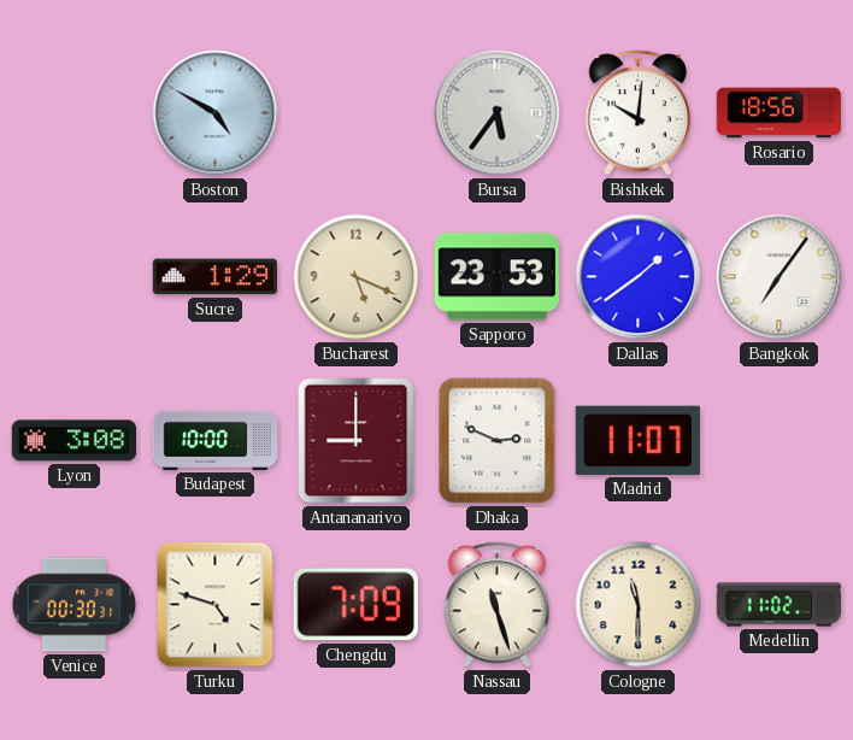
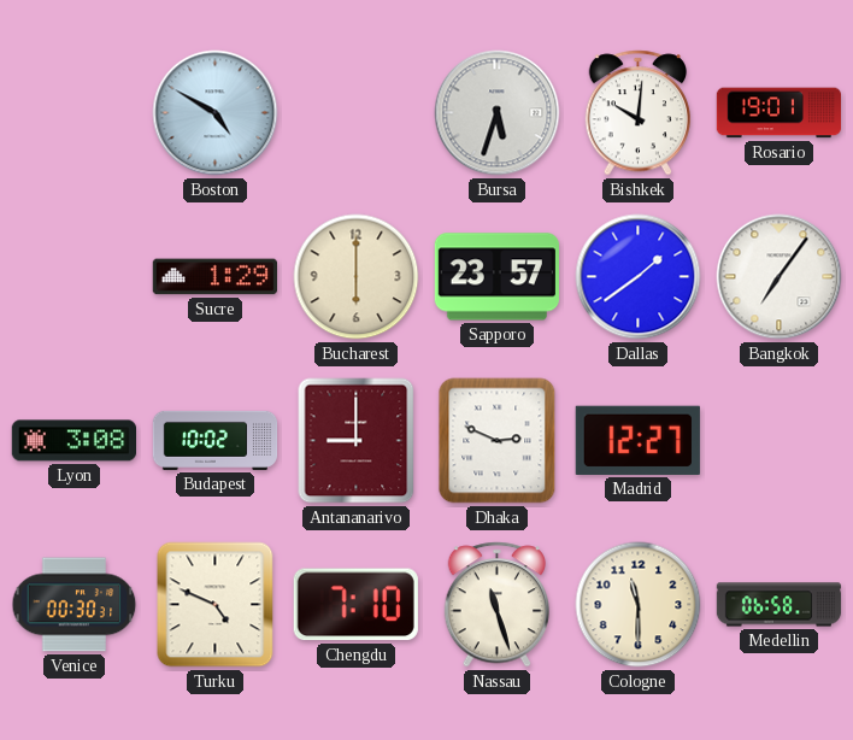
Bursa: 5:36 -> 5:33
Rosario: 18:56 -> 19:01
Bucharest: 5:19 -> 6:00
Sapporo: 23:53 -> 23:57
Budapest: 10:00 -> 10:02
Madrid: 11:07 -> 12:27
Turku: 4:48 -> 4:49
Chengdu: 7:09 -> 7:10
Medellin: 11:02 -> 06:58
